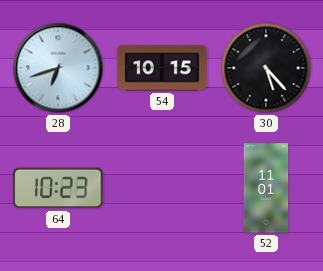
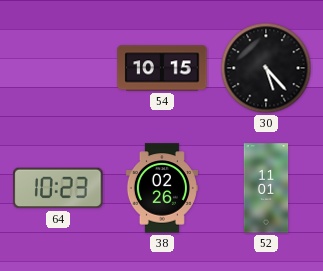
28: 6:42 -> none
38: none -> 02:26
